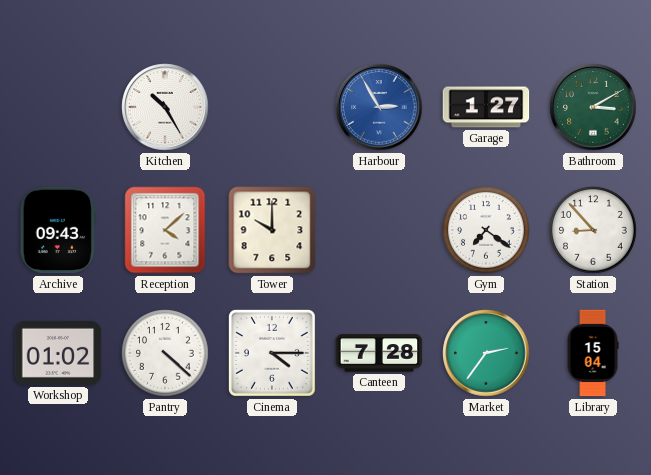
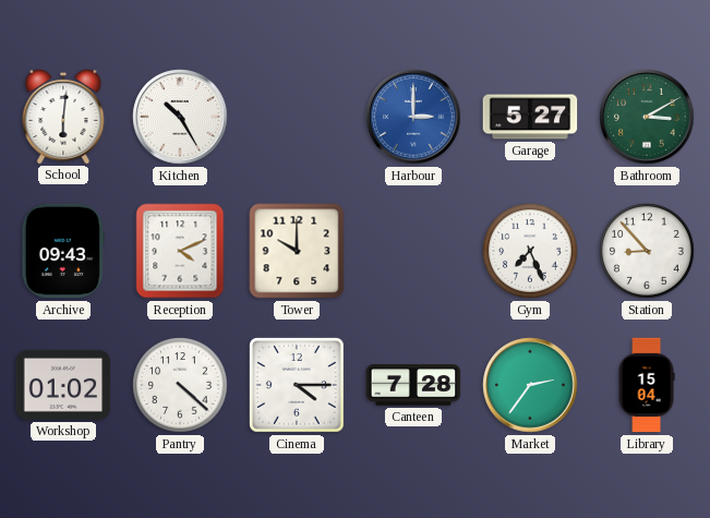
School: none -> 6:01
Harbour: 2:55 -> 3:00
Garage: 1:27 -> 5:27
Reception: 4:08 -> 4:11
Gym: 7:21 -> 7:26
